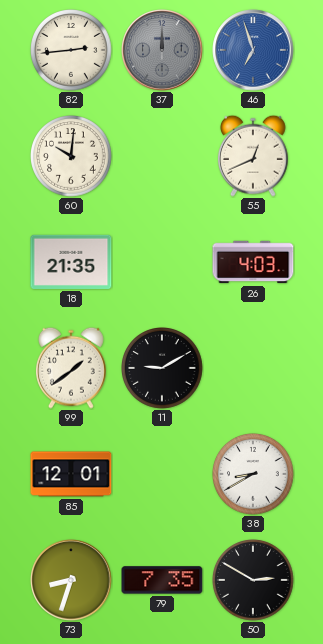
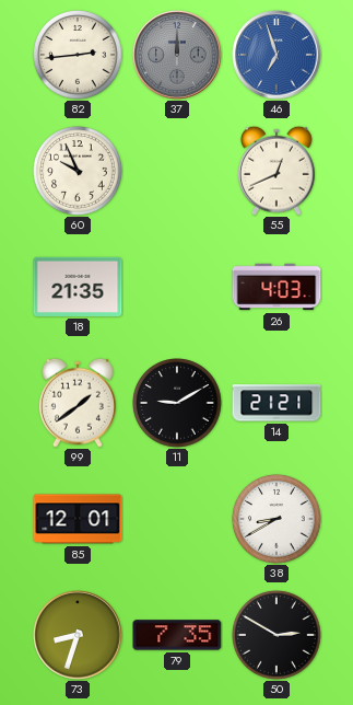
60: 10:01 -> 9:56
14: none -> 21:21
